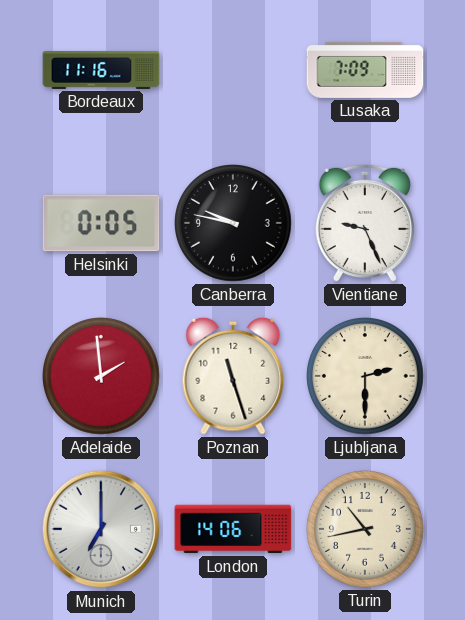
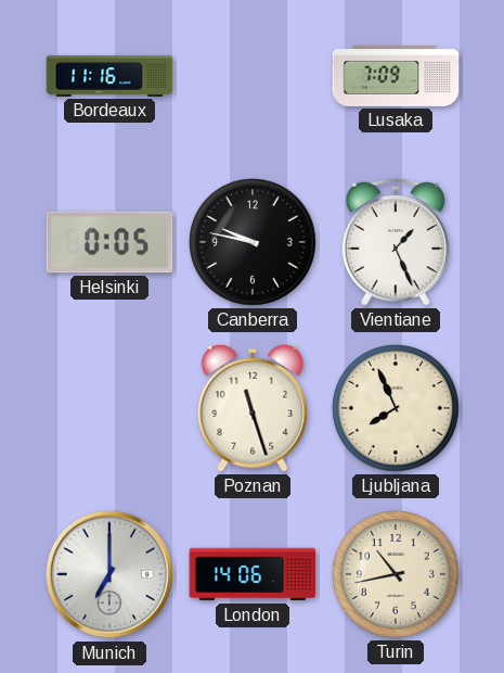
Vientiane: 9:26 -> 1:26
Adelaide: 1:59 -> none
Ljubljana: 2:30 -> 7:56
